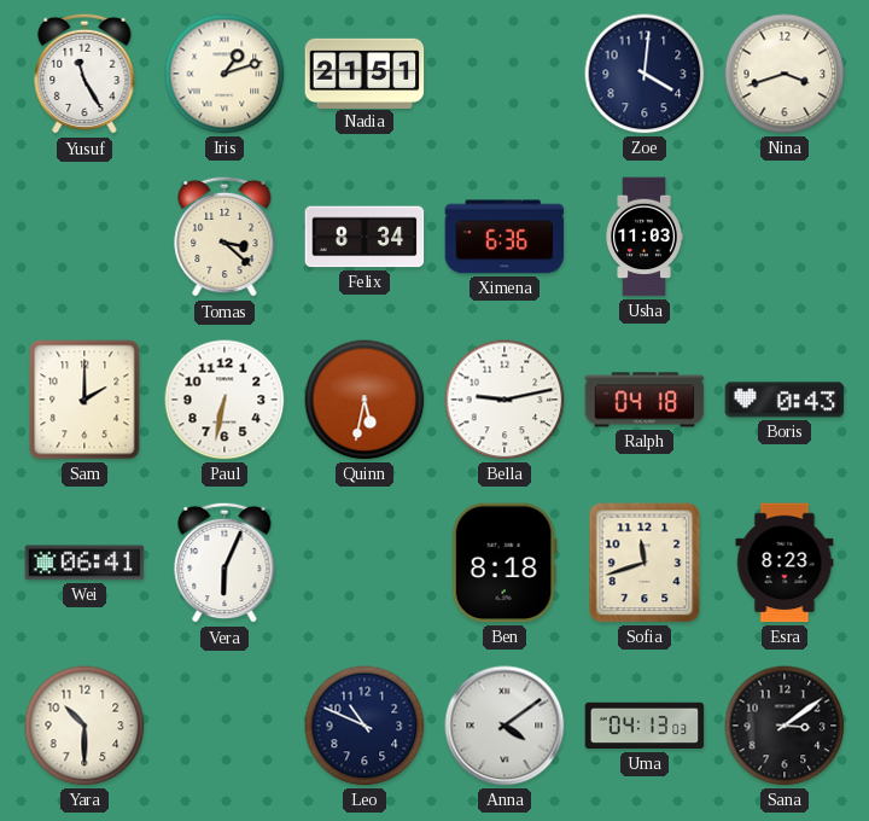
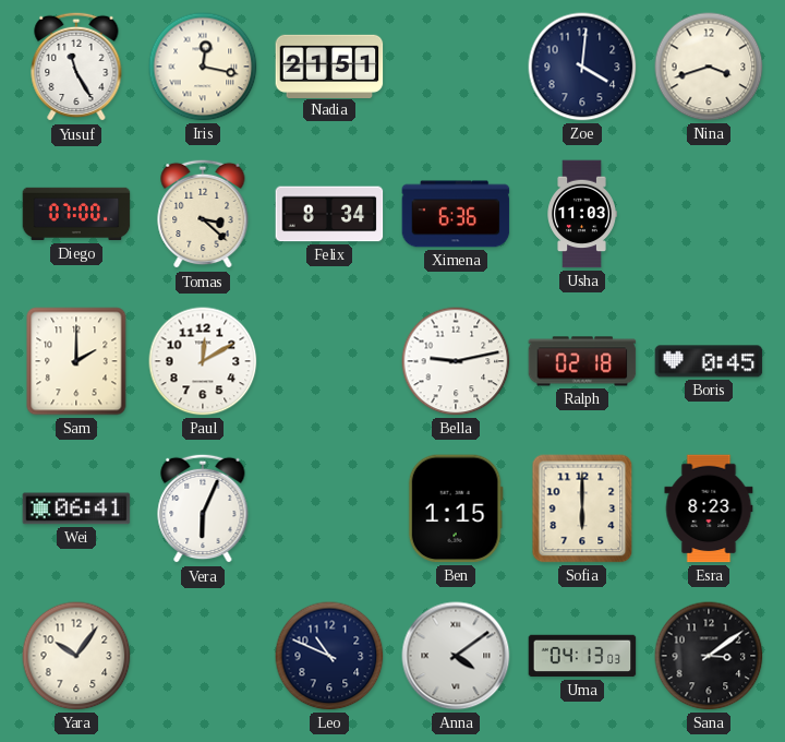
Iris: 1:12 -> 12:17
Diego: none -> 07:00
Paul: 6:32 -> 12:10
Quinn: 5:32 -> none
Ralph: 04:18 -> 02:18
Boris: 0:43 -> 0:45
Ben: 8:18 -> 1:15
Sofia: 11:42 -> 6:00
Yara: 10:30 -> 10:06
